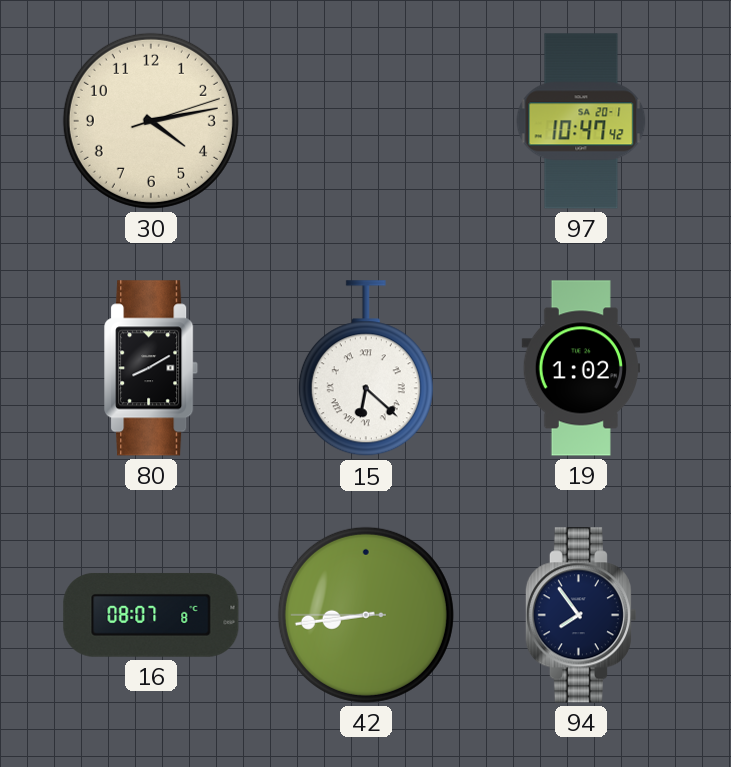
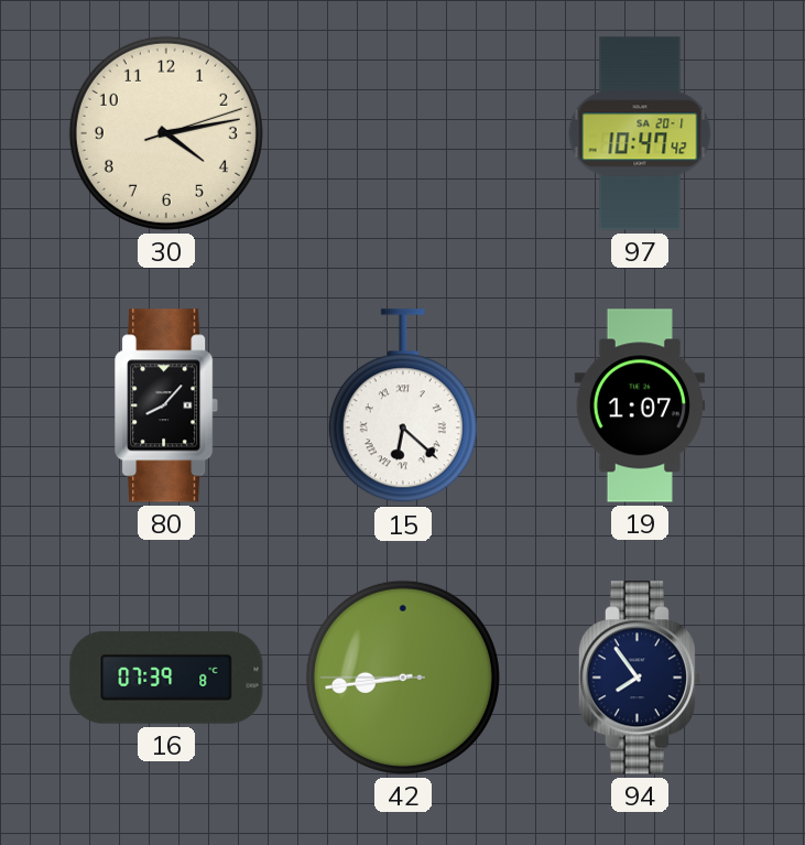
80: 8:10 -> 8:07
19: 1:02 -> 1:07
16: 08:07 -> 07:39
